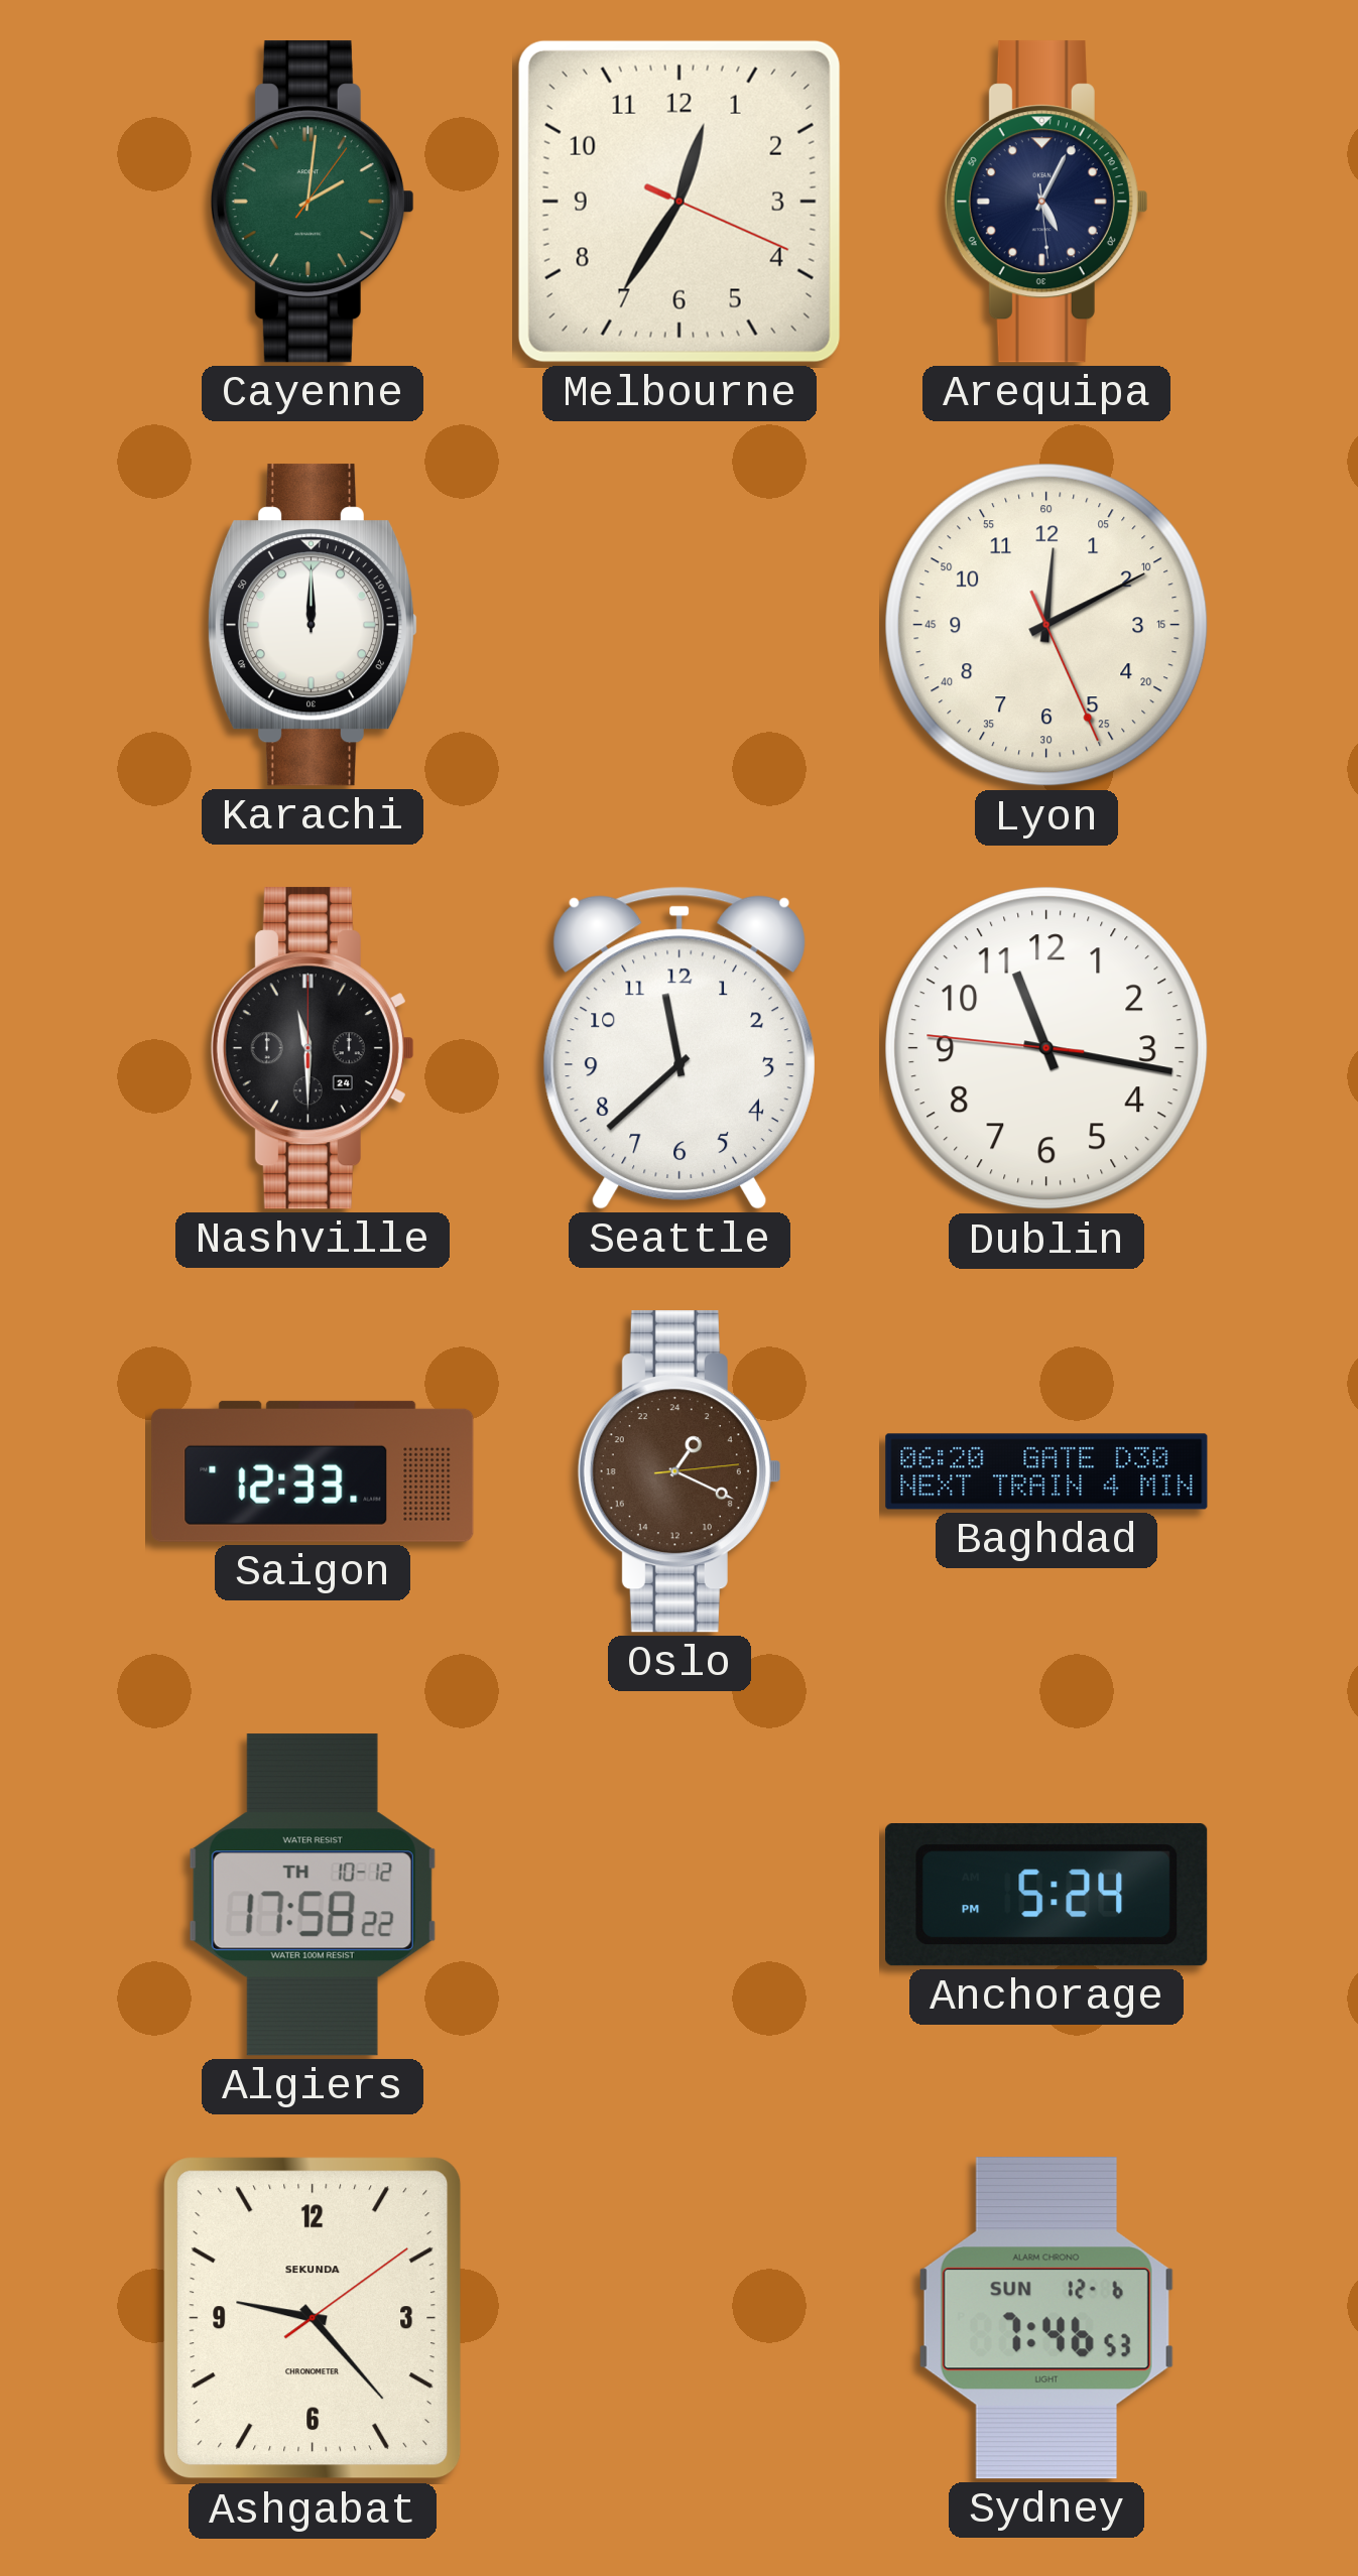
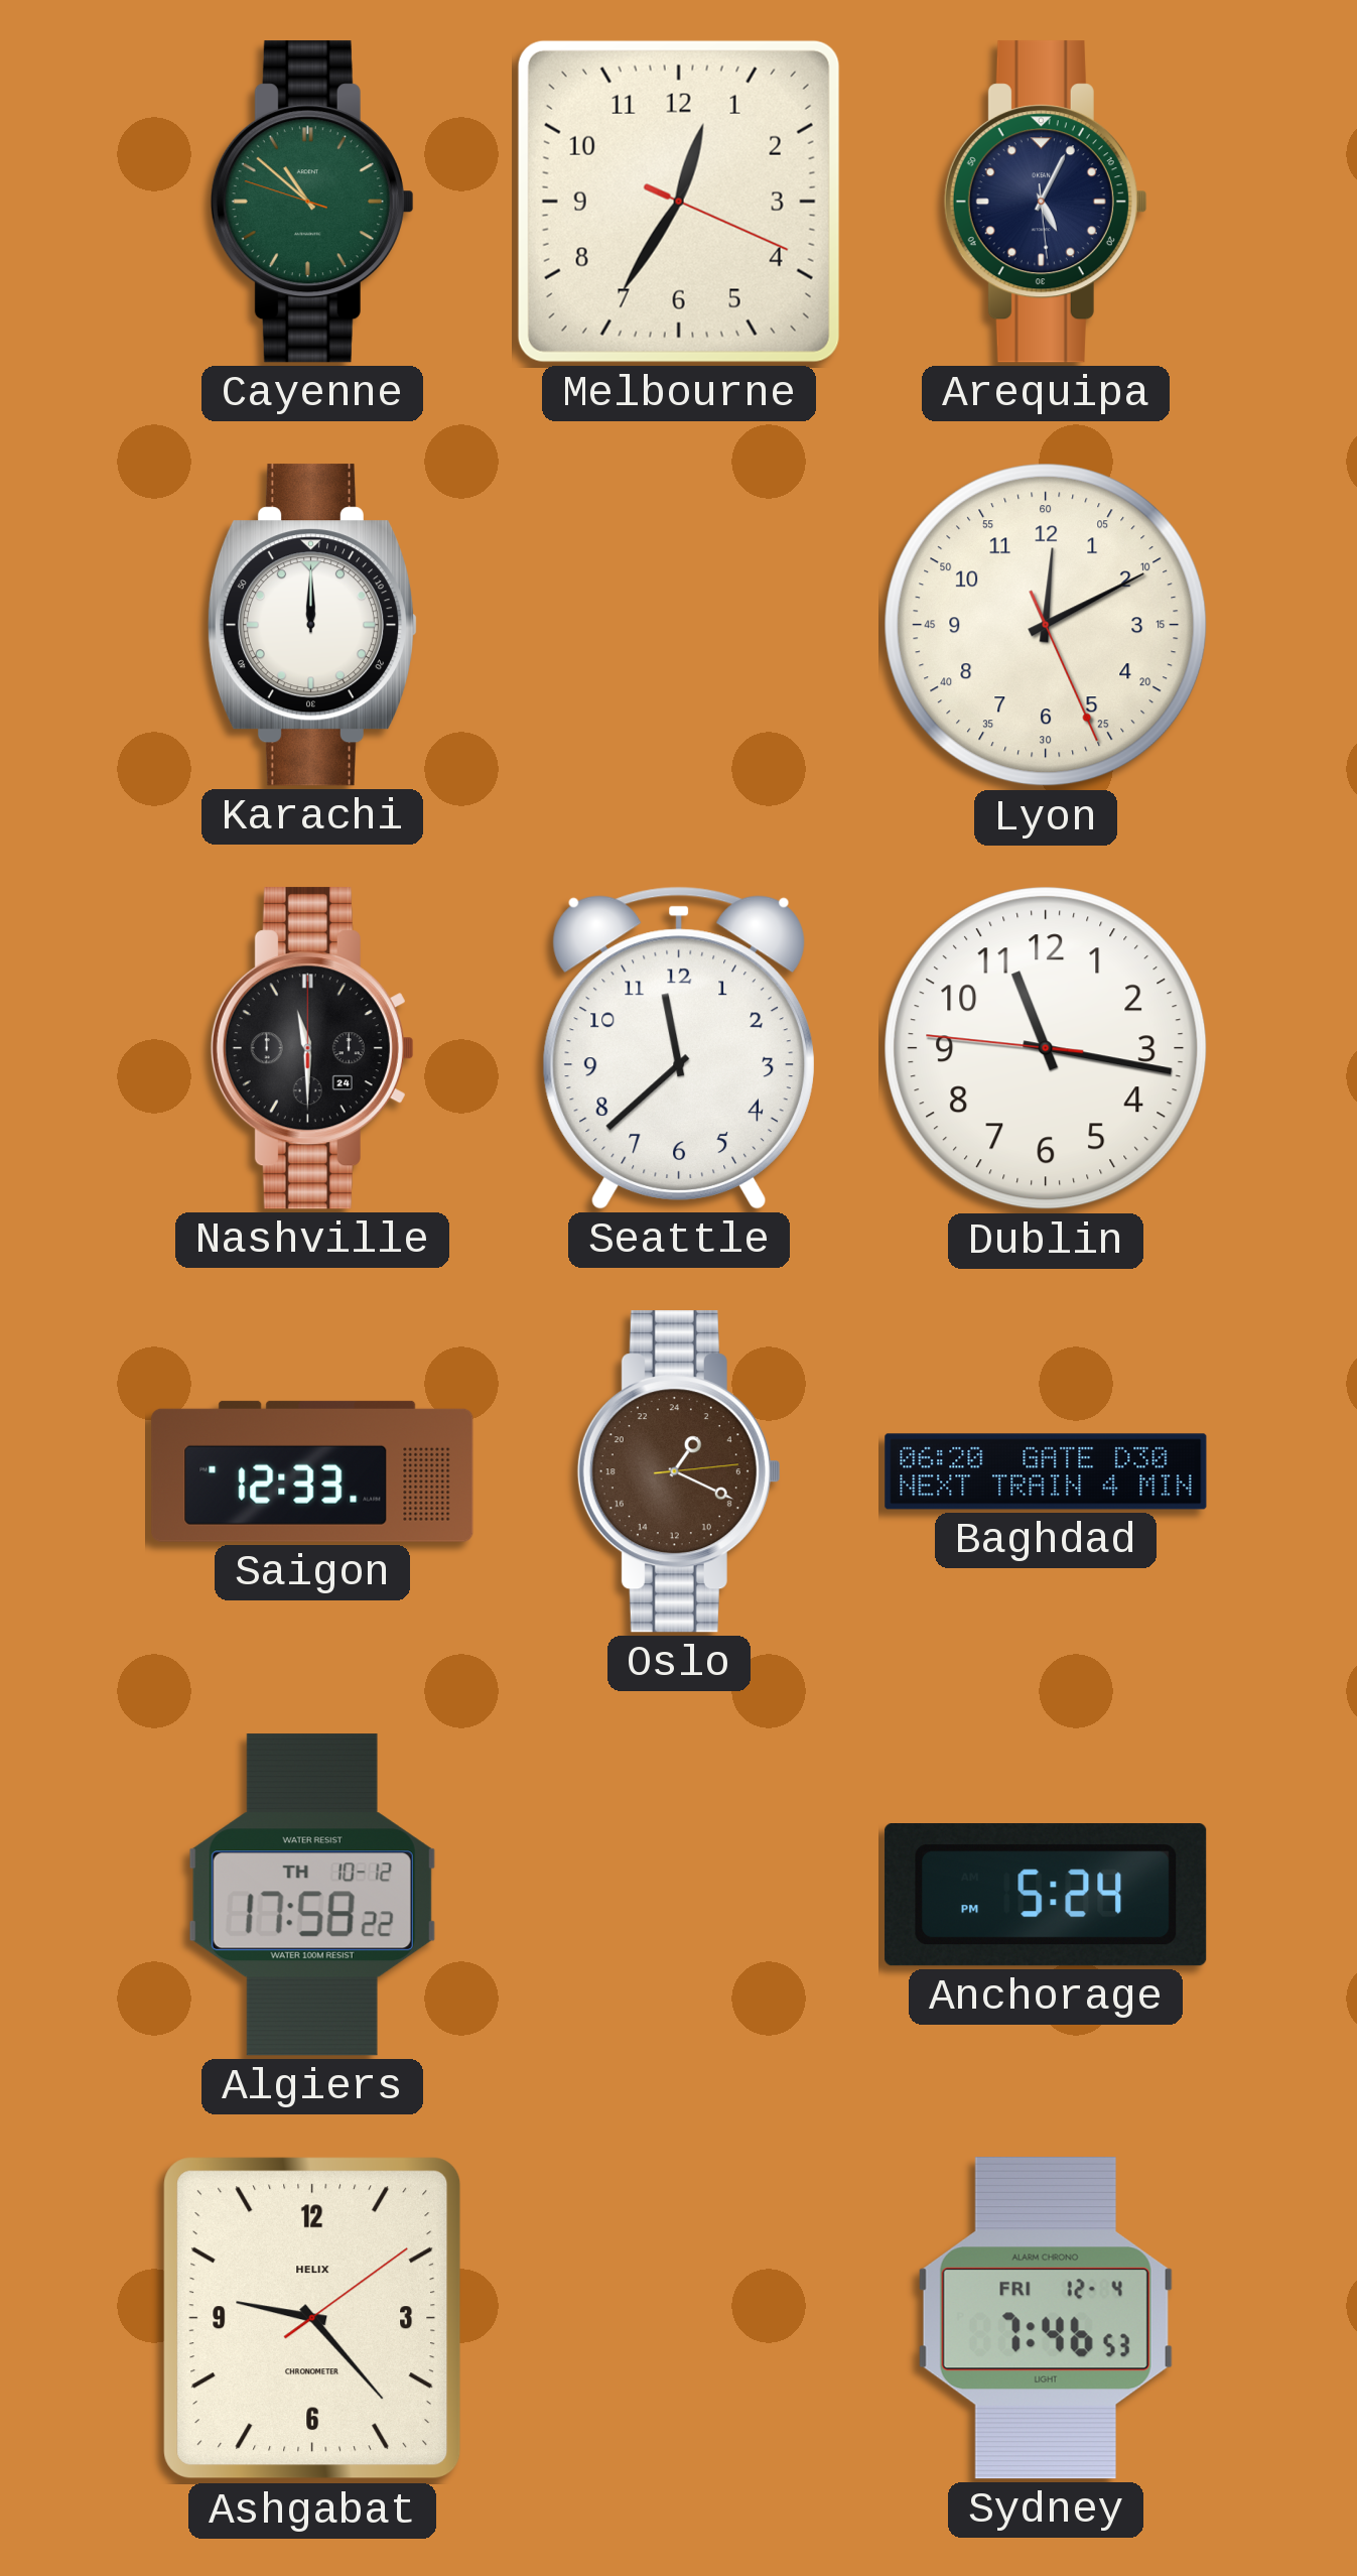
Cayenne: 2:01 -> 10:51
Ashgabat brand: SEKUNDA -> HELIX
Sydney date: SUN 12-6 -> FRI 12-4
